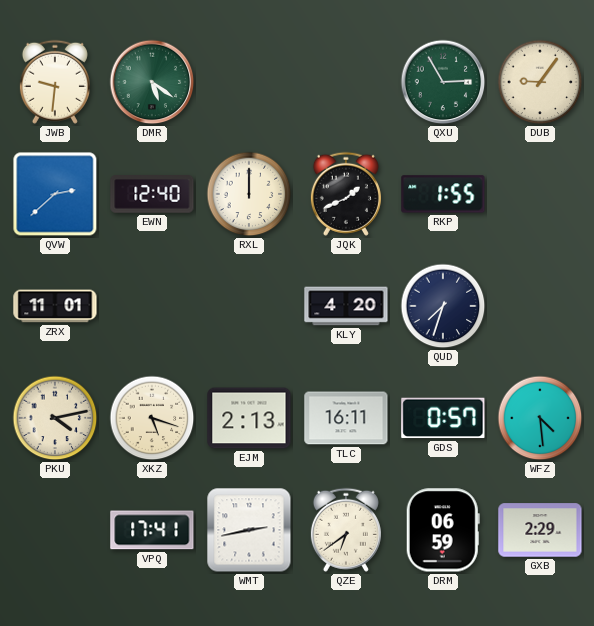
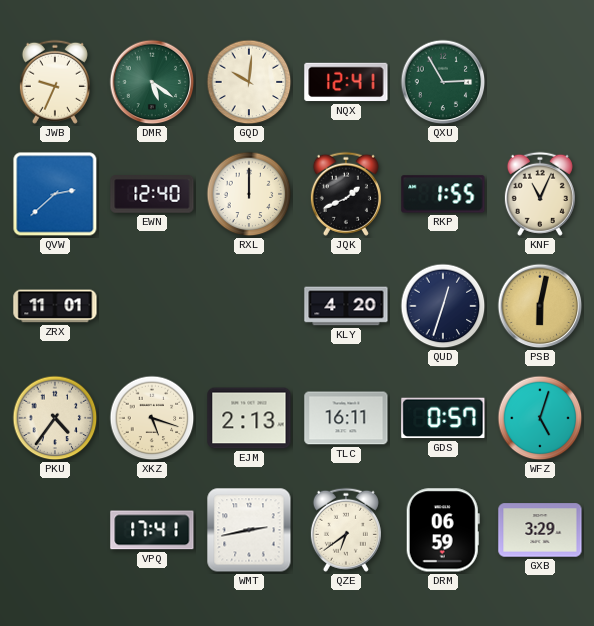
JWB: 9:31 -> 9:34
GQD: none -> 10:01
NQX: none -> 12:41
DUB: 9:06 -> none
KNF: none -> 11:04
QUD: 7:33 -> 12:33
PSB: none -> 6:02
PKU: 4:13 -> 4:36
WFZ: 4:29 -> 5:03
GXB: 2:29 -> 3:29
